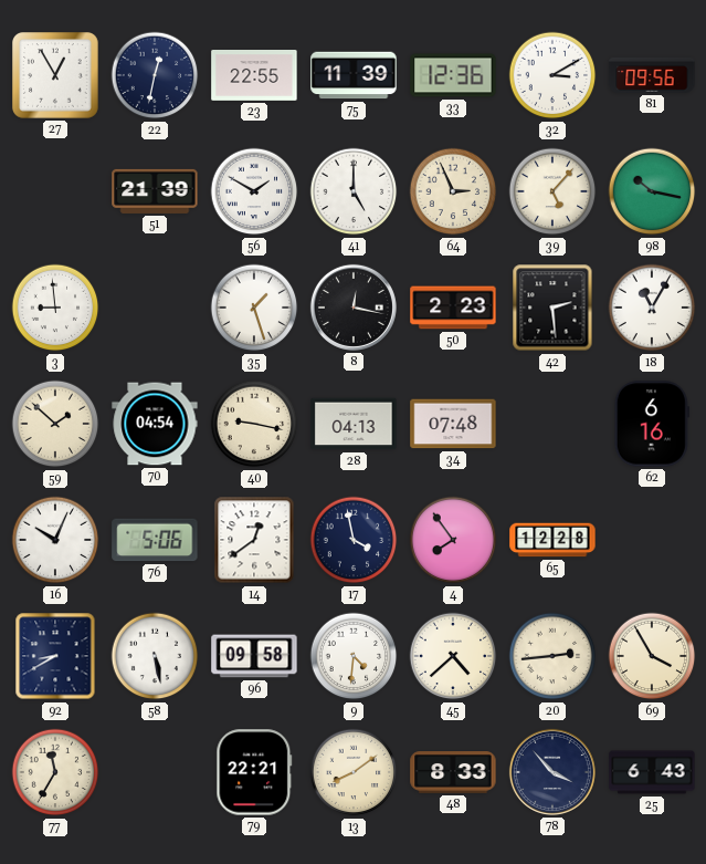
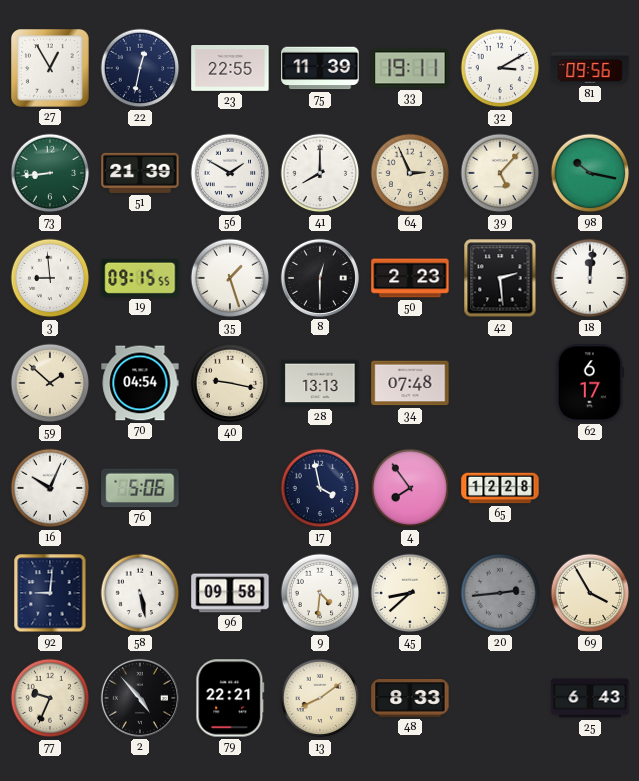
33: 12:36 -> 19:11
73: none -> 8:44
41: 5:00 -> 8:00
19: none -> 09:15
8: 12:17 -> 12:30
18: 11:05 -> 12:01
28: 04:13 -> 13:13
62: 6:16 -> 6:17
14: 12:39 -> none
92: 8:40 -> 9:01
45: 4:38 -> 8:38
20 dial: cream -> grey
77: 11:35 -> 9:34
2: none -> 4:53
78: 3:53 -> none
